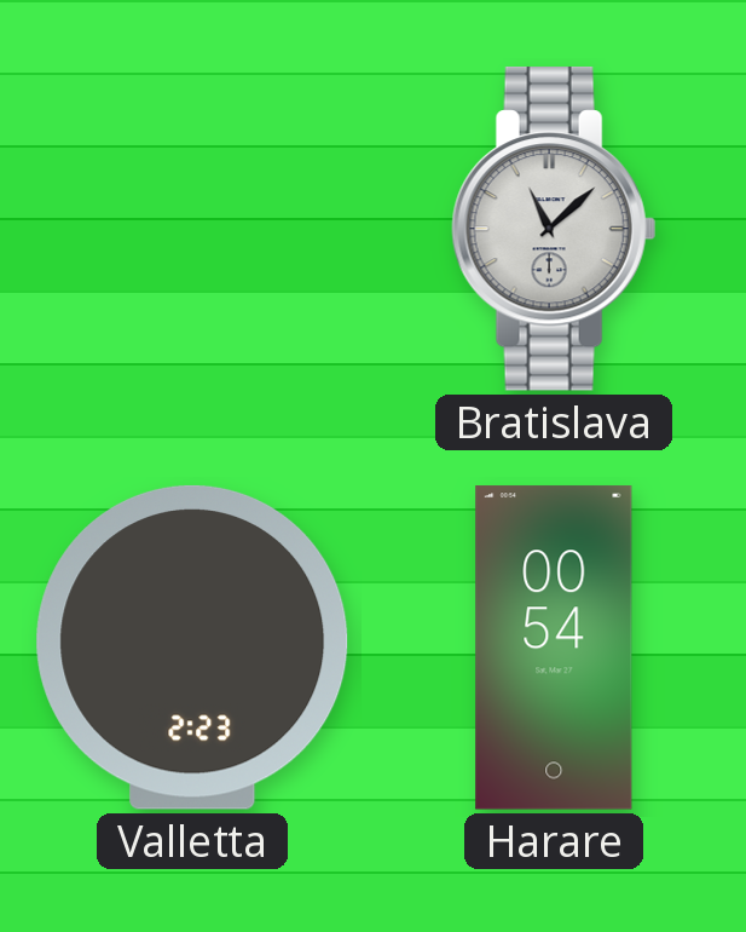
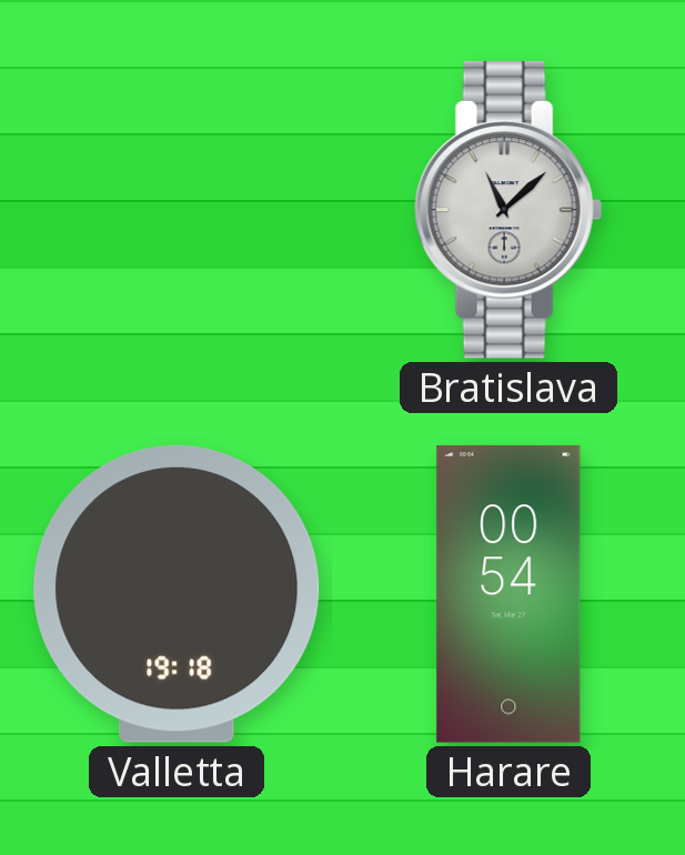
Valletta: 2:23 -> 19:18
